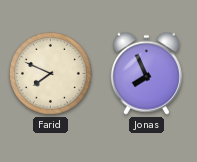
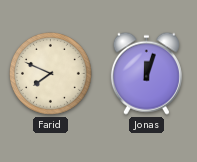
Jonas: 7:56 -> 12:03
